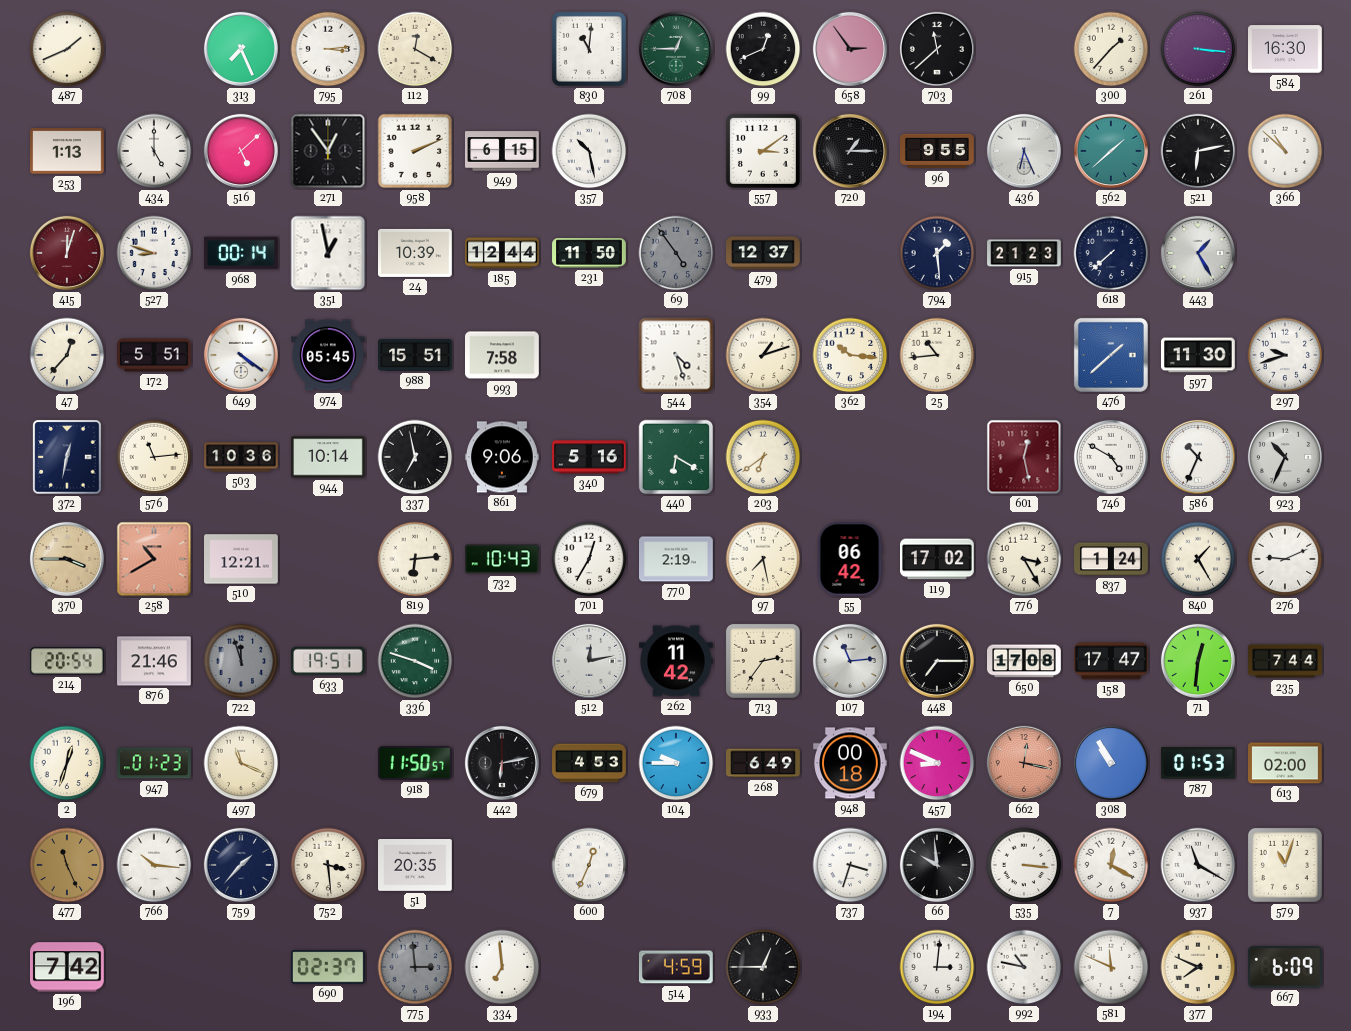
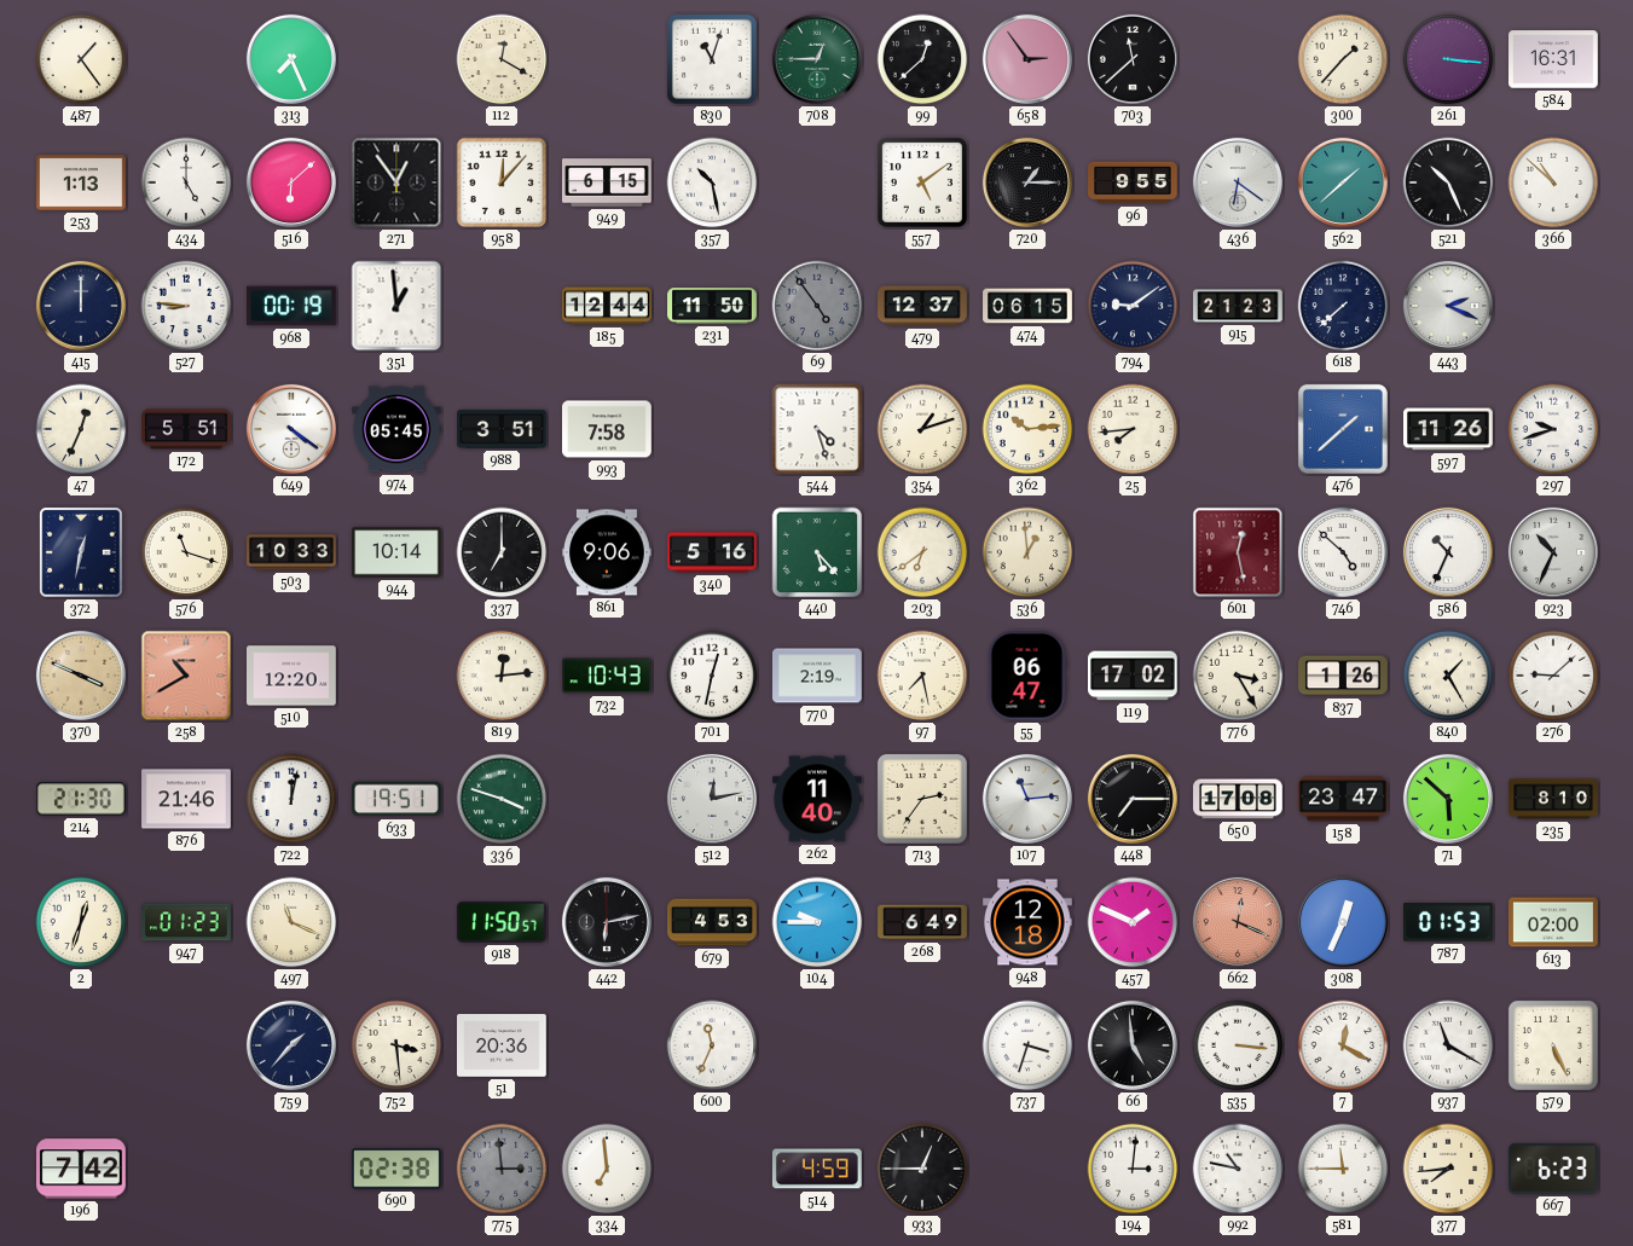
487: 1:41 -> 1:24
795: 3:14 -> none
830: 11:01 -> 11:03
99: 12:41 -> 12:38
584: 16:30 -> 16:31
516: 5:08 -> 6:08
958: 2:11 -> 12:07
557: 3:09 -> 5:09
436: 6:26 -> 6:21
521: 6:13 -> 10:26
415: 12:03 -> 12:00
415 dial: burgundy -> navy
527: 8:48 -> 8:46
968: 00:14 -> 00:19
351: 12:58 -> 12:59
24: 10:39 -> none
474: none -> 06:15
794: 1:29 -> 9:09
443: 1:25 -> 2:19
47: 12:37 -> 12:34
988: 15:51 -> 3:51
362: 10:16 -> 10:14
25: 10:44 -> 7:44
597: 11:30 -> 11:26
576: 11:14 -> 11:18
503: 10:36 -> 10:33
337: 6:58 -> 7:00
440: 6:20 -> 5:23
536: none -> 12:59
746: 4:50 -> 4:52
370: 3:45 -> 3:49
510: 12:21 -> 12:20
819: 6:14 -> 12:14
701: 12:35 -> 12:32
55: 06:42 -> 06:47
837: 1:24 -> 1:26
276: 9:11 -> 9:08
214: 20:54 -> 21:30
722: 11:57 -> 12:02
722 dial: grey -> white
262: 11:42 -> 11:40
158: 17:47 -> 23:47
71: 12:31 -> 5:52
235: 7:44 -> 8:10
948: 00:18 -> 12:18
457: 8:49 -> 1:49
662: 12:17 -> 12:19
308: 10:55 -> 12:34
477: 11:26 -> none
766: 10:16 -> none
51: 20:35 -> 20:36
600: 12:34 -> 11:34
66: 9:59 -> 4:59
579: 11:03 -> 5:26
690: 02:37 -> 02:38
581: 11:49 -> 11:45
377: 7:49 -> 7:44
667: 6:09 -> 6:23
